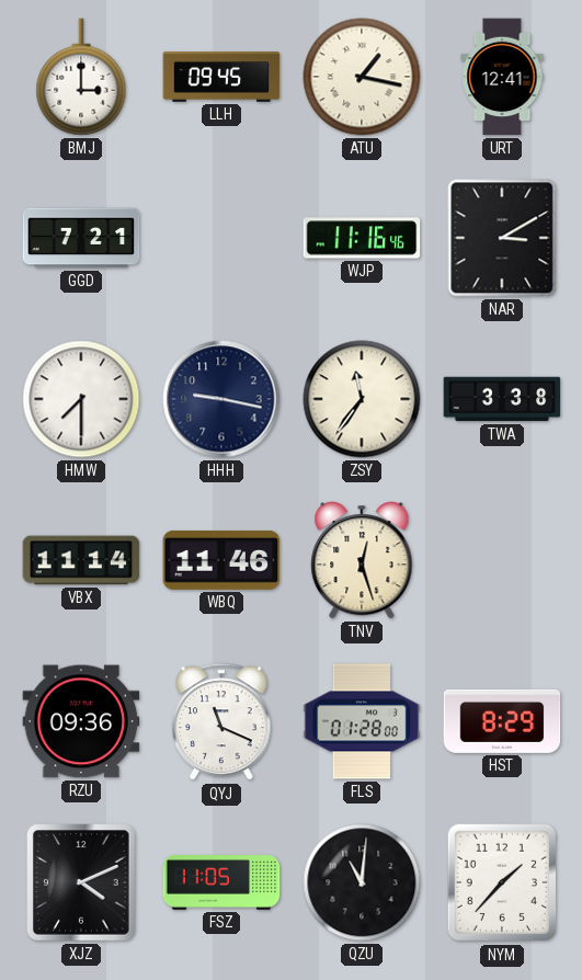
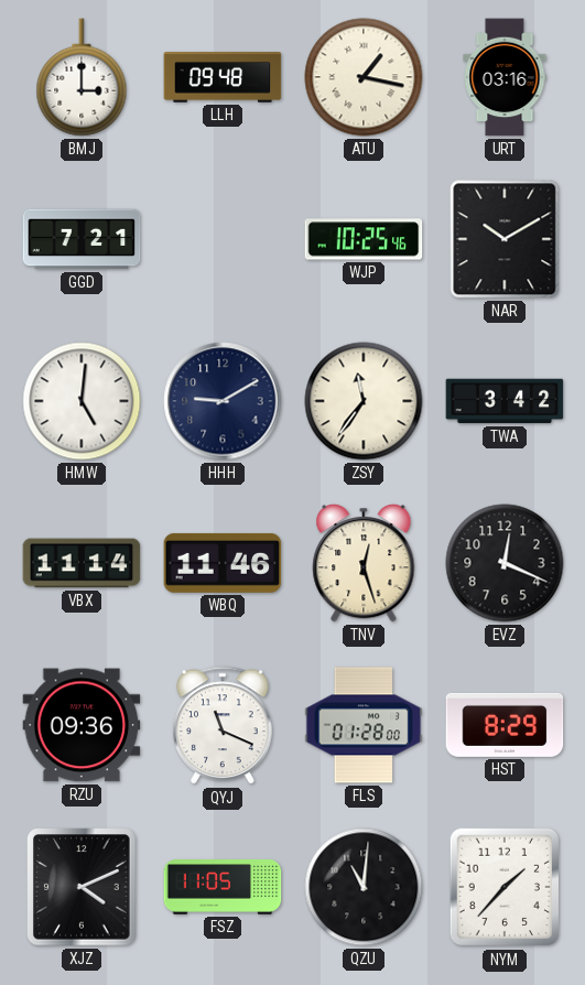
LLH: 09:45 -> 09:48
URT: 12:41 -> 03:16
WJP: 11:16 -> 10:25
NAR: 3:10 -> 10:10
HMW: 7:30 -> 5:01
HHH: 9:17 -> 9:10
TWA: 3:38 -> 3:42
EVZ: none -> 12:19
